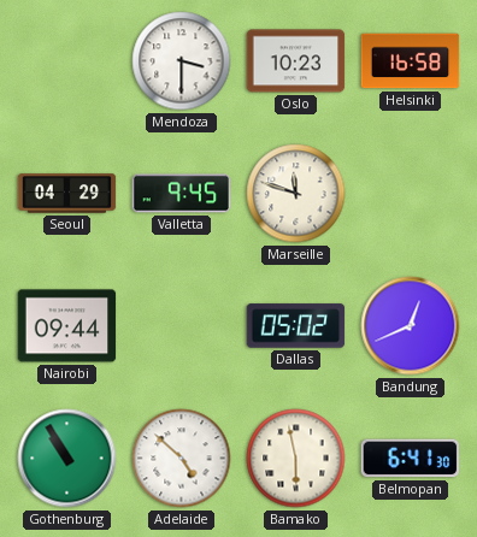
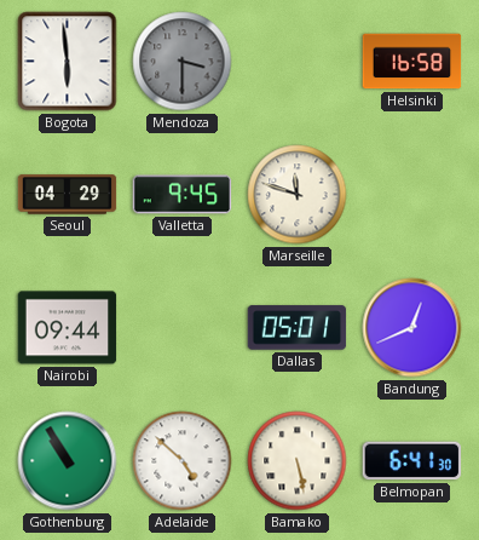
Bogota: none -> 5:59
Mendoza dial: white -> grey
Oslo: 10:23 -> none
Dallas: 05:02 -> 05:01
Bamako: 5:58 -> 5:28
